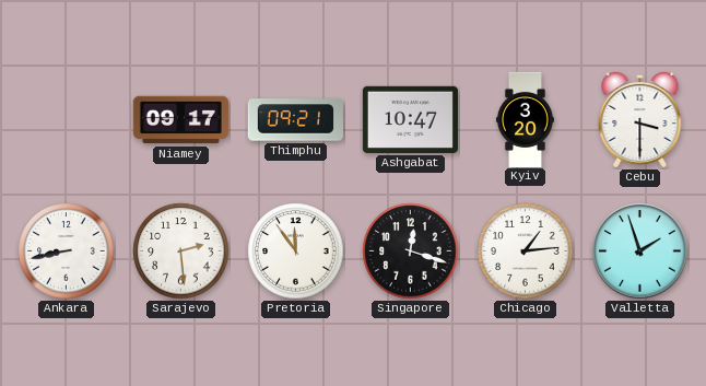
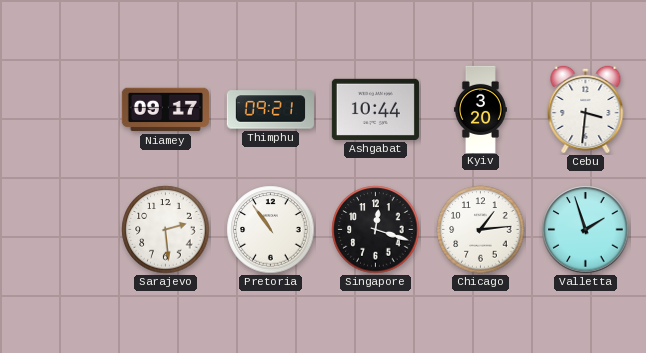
Ashgabat: 10:47 -> 10:44
Cebu: 3:30 -> 3:31
Ankara: 8:43 -> none
Pretoria: 11:54 -> 10:54
